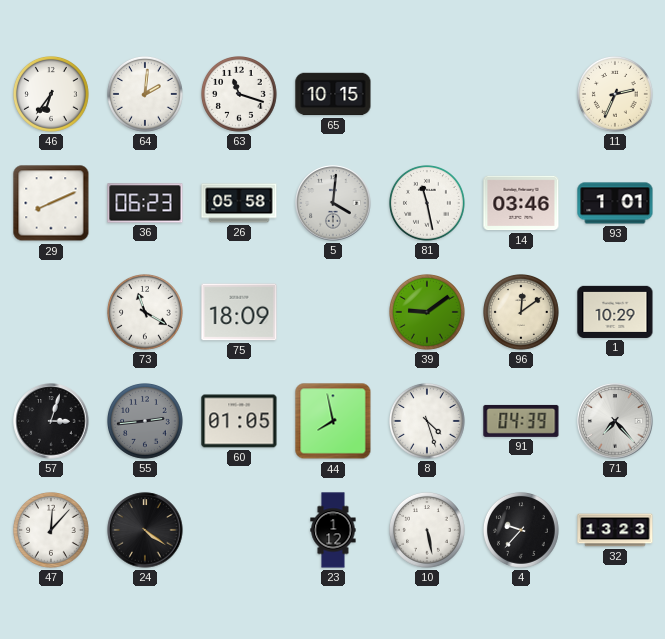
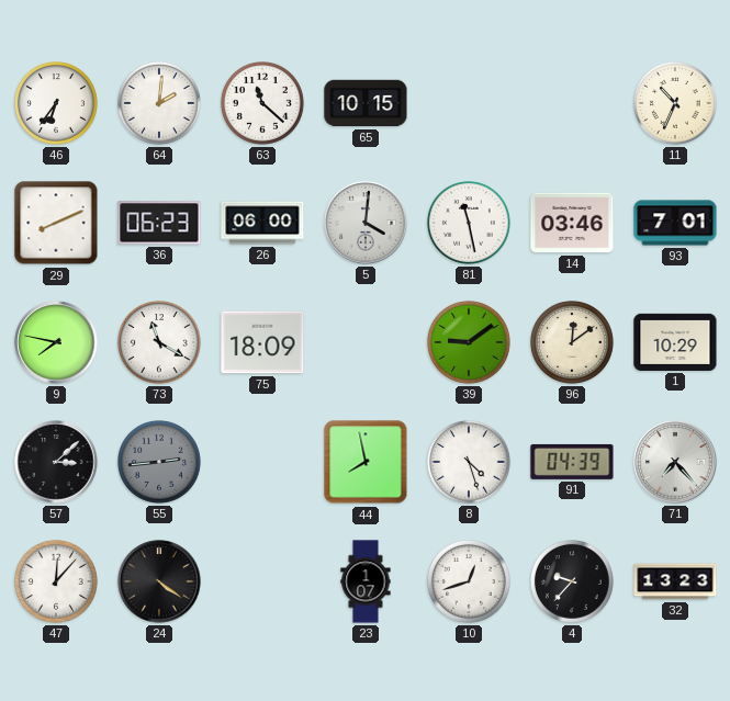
63: 11:18 -> 11:22
11: 2:34 -> 10:34
26: 05:58 -> 06:00
93: 1:01 -> 7:01
9: none -> 7:47
57: 3:03 -> 3:08
60: 01:05 -> none
23: 1:12 -> 1:07
10: 5:28 -> 12:42
